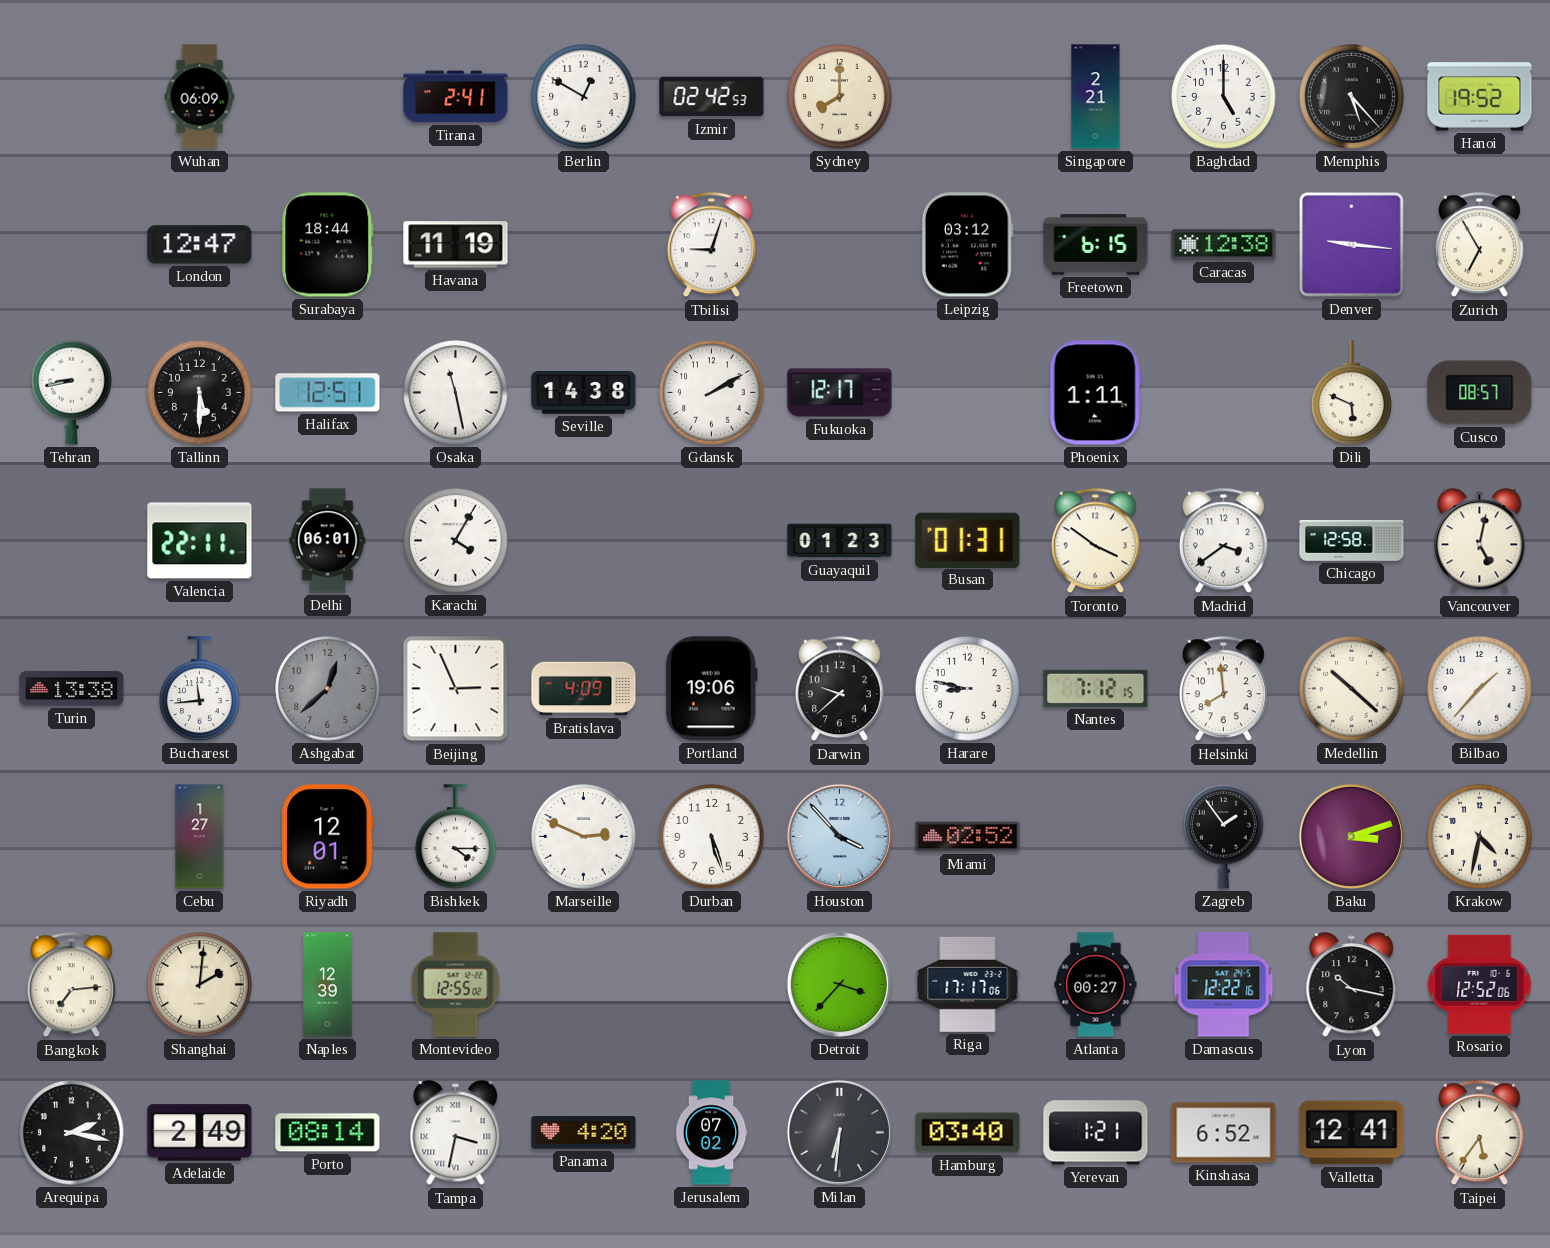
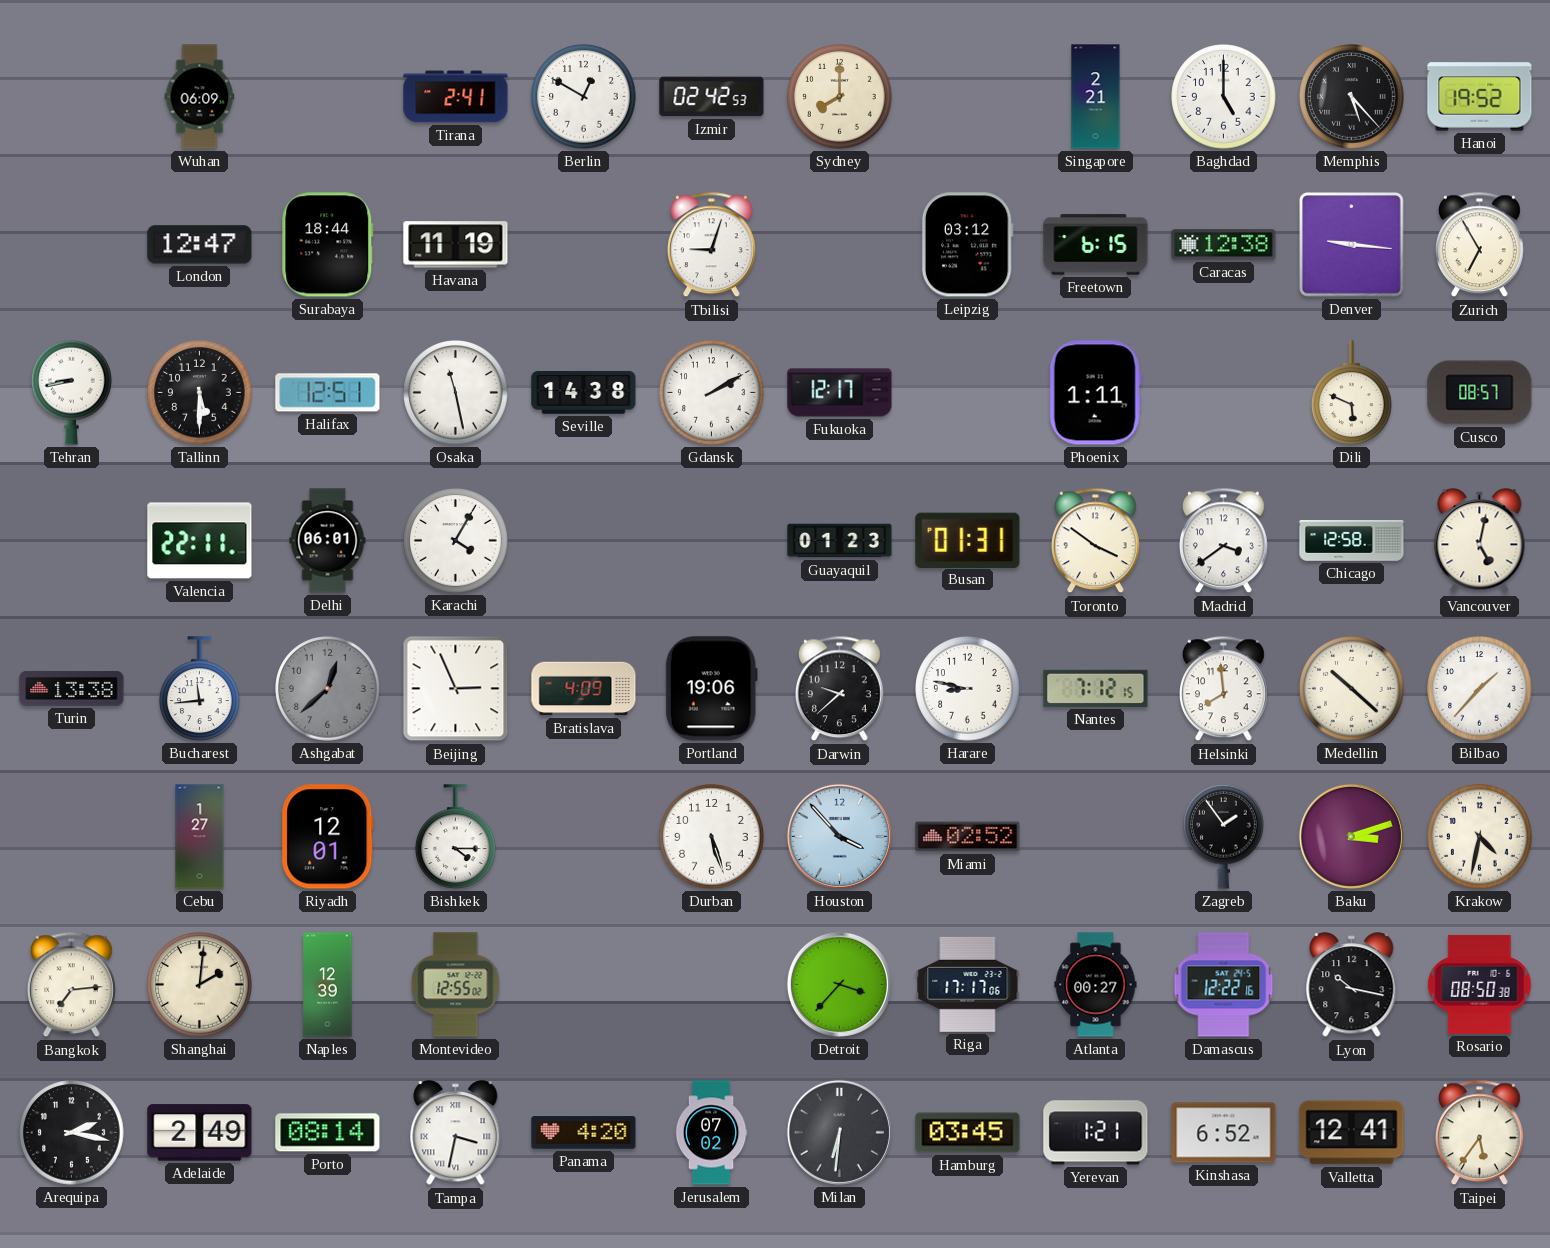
Marseille: 2:49 -> none
Rosario: 12:52 -> 08:50
Hamburg: 03:40 -> 03:45
